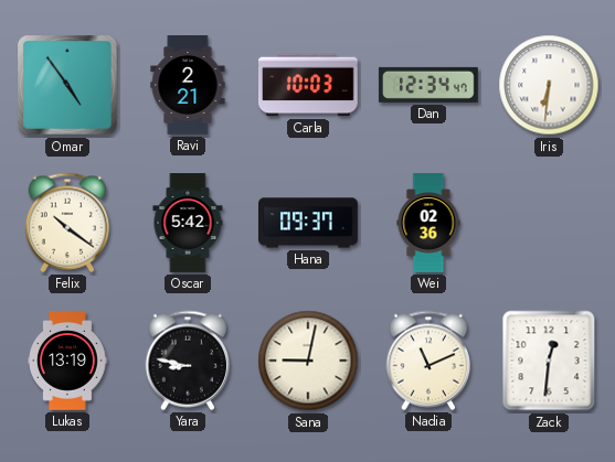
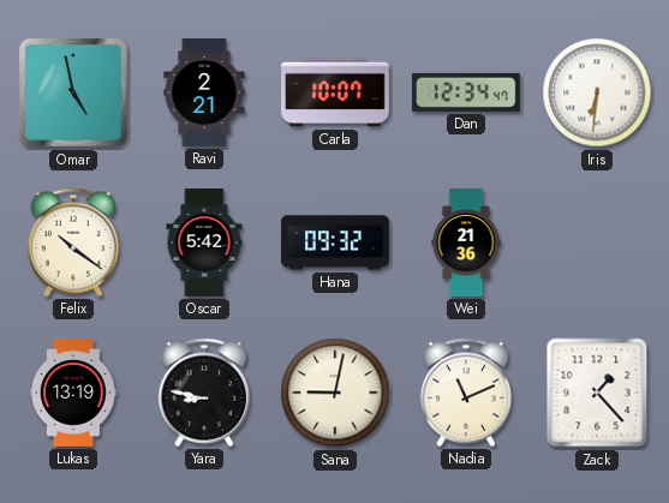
Omar: 4:54 -> 4:58
Carla: 10:03 -> 10:07
Hana: 09:37 -> 09:32
Wei: 02:36 -> 21:36
Zack: 12:31 -> 1:23
